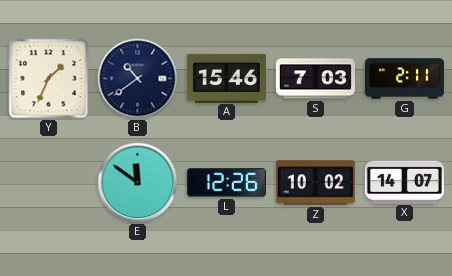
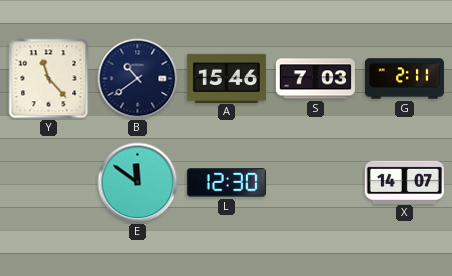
Y: 1:34 -> 11:23
L: 12:26 -> 12:30
Z: 10:02 -> none
